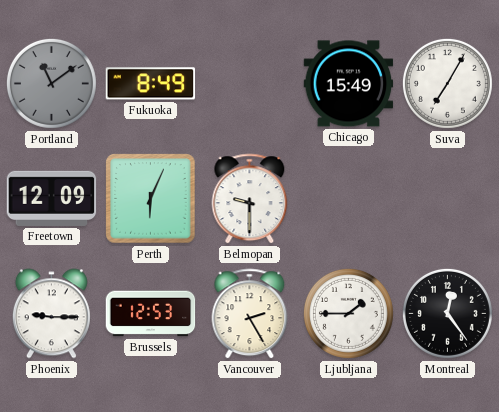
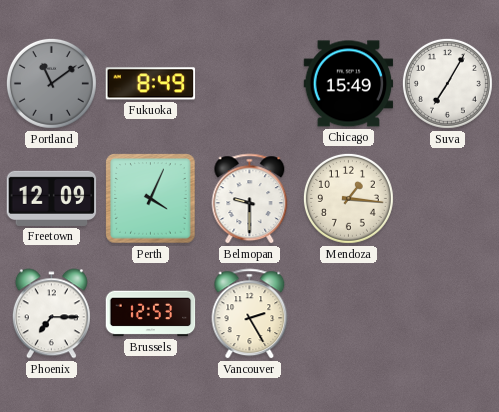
Perth: 6:04 -> 4:04
Mendoza: none -> 1:16
Phoenix: 9:15 -> 7:15
Ljubljana: 1:45 -> none
Montreal: 12:24 -> none
